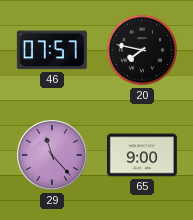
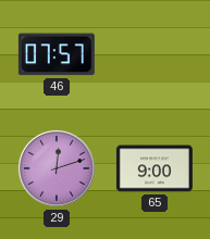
20: 7:47 -> none
29: 11:23 -> 12:12
